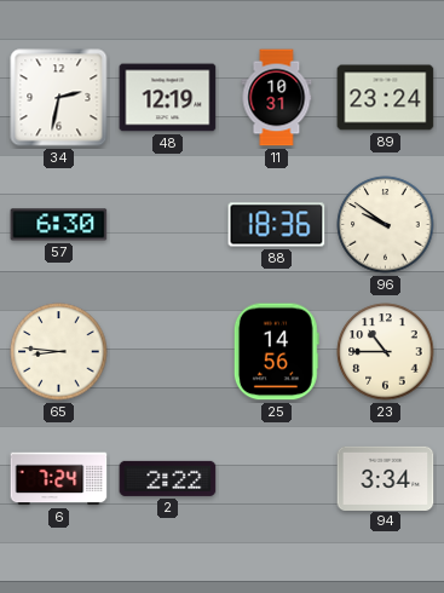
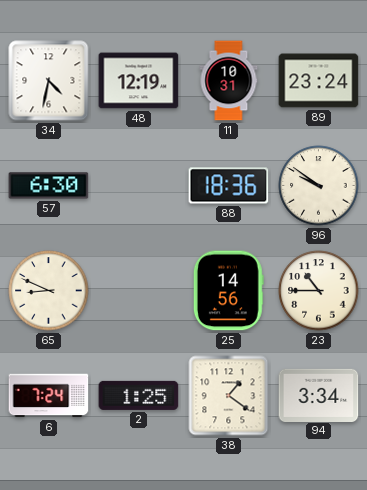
34: 2:32 -> 4:32
65: 8:46 -> 8:49
2: 2:22 -> 1:25
38: none -> 1:21
